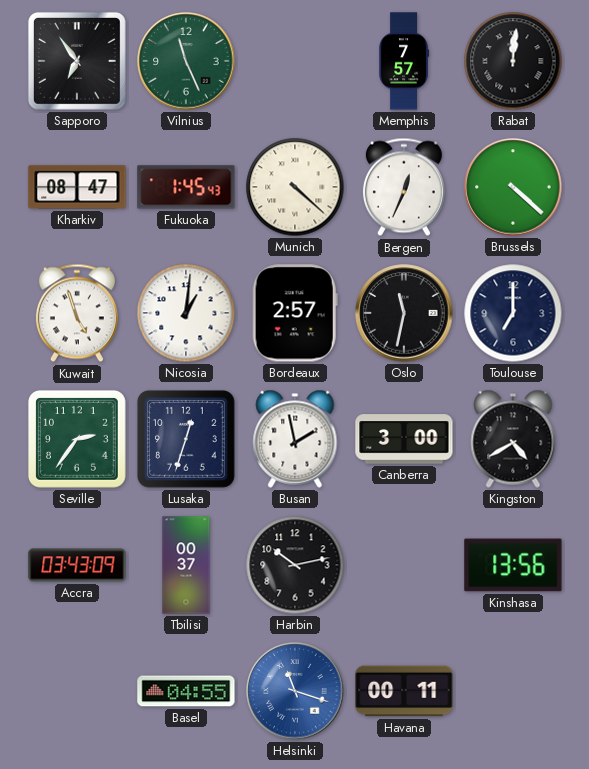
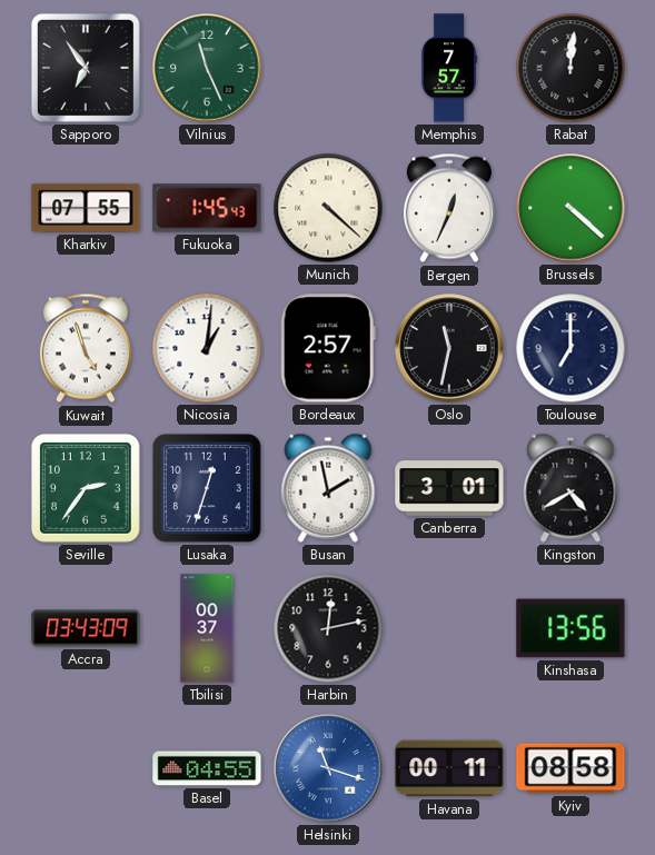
Kharkiv: 08:47 -> 07:55
Canberra: 3:00 -> 3:01
Harbin: 10:13 -> 12:13
Kyiv: none -> 08:58
